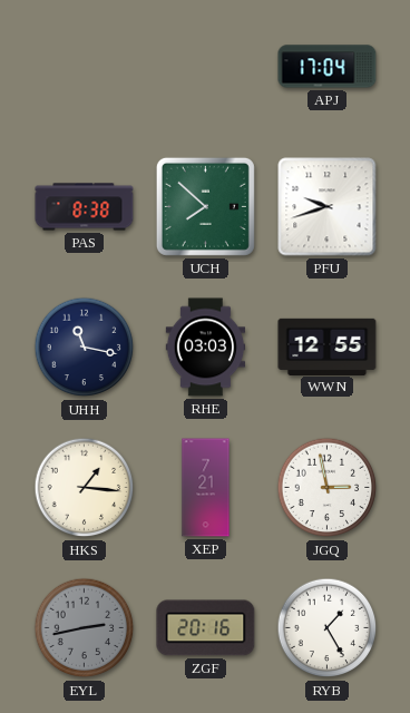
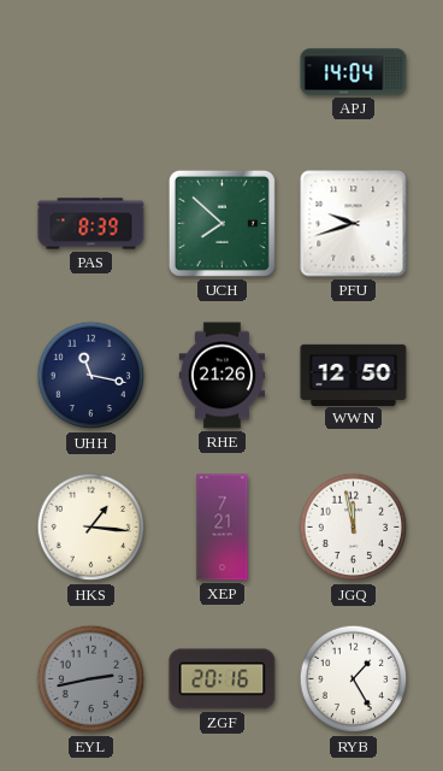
APJ: 17:04 -> 14:04
PAS: 8:38 -> 8:39
RHE: 03:03 -> 21:26
WWN: 12:55 -> 12:50
JGQ: 2:58 -> 11:58
